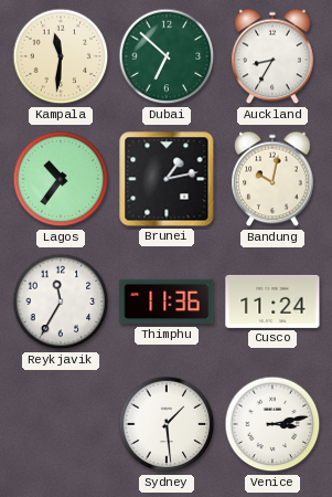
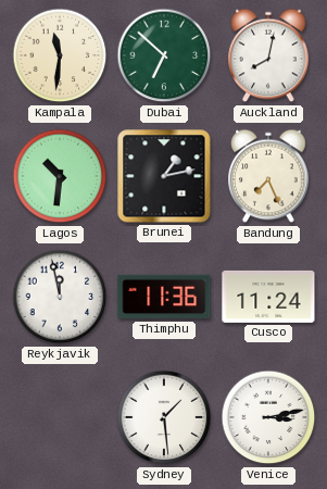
Auckland: 8:35 -> 8:02
Lagos: 10:36 -> 10:31
Bandung: 10:02 -> 7:26
Reykjavik: 11:35 -> 11:58
